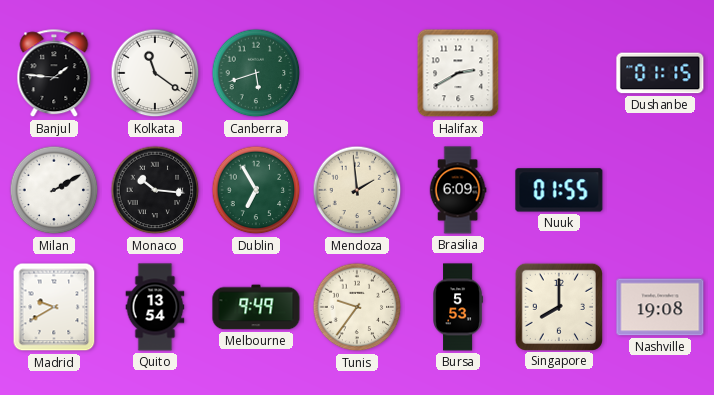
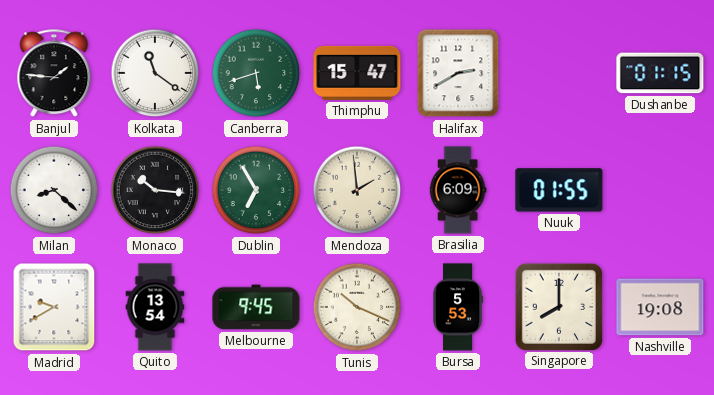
Thimphu: none -> 15:47
Milan: 2:10 -> 8:22
Melbourne: 9:49 -> 9:45
Tunis: 9:36 -> 10:19
